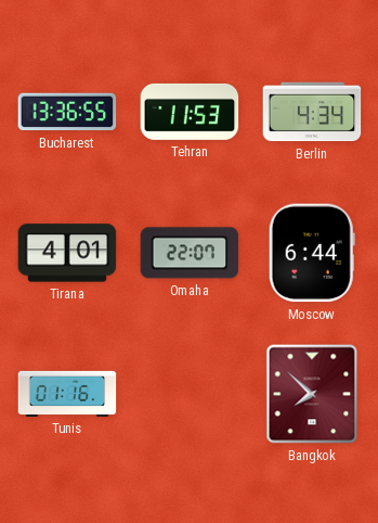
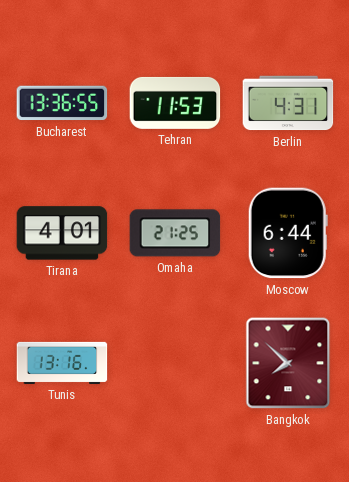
Berlin: 4:34 -> 4:31
Omaha: 22:07 -> 21:25
Tunis: 01:16 -> 13:16
